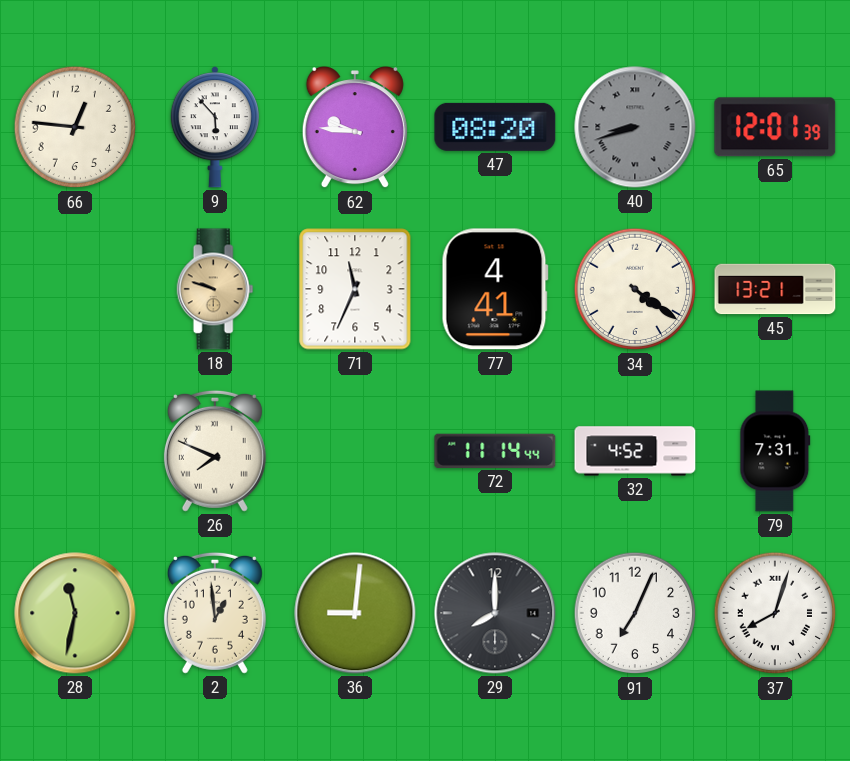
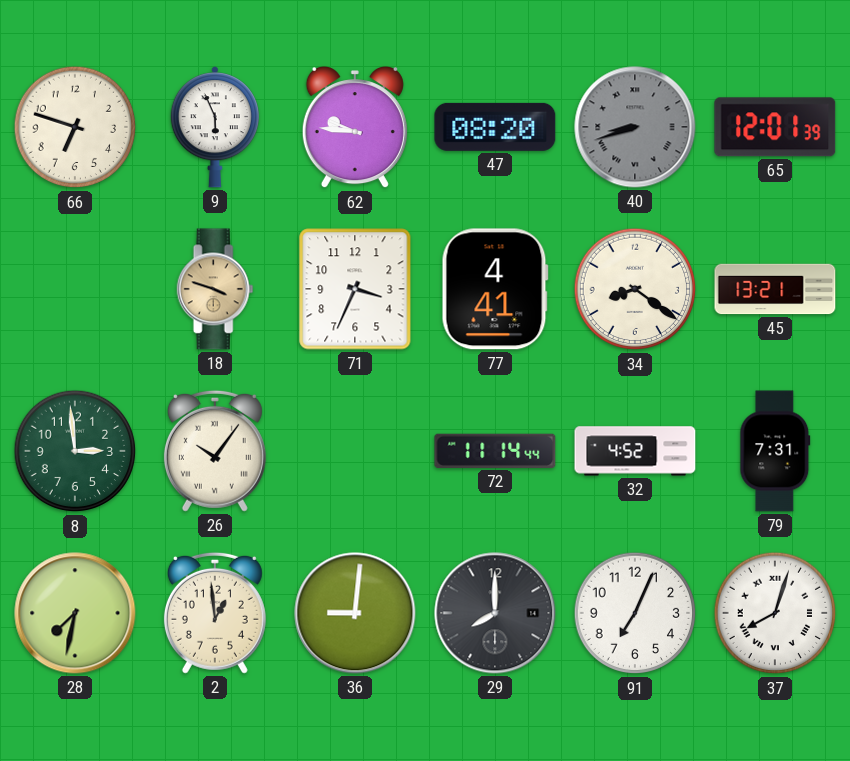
66: 12:46 -> 6:48
9: 5:53 -> 5:56
18: 9:48 -> 3:48
71: 11:34 -> 3:34
34: 4:21 -> 8:21
8: none -> 2:59
26: 7:49 -> 10:06
28: 11:32 -> 7:32
